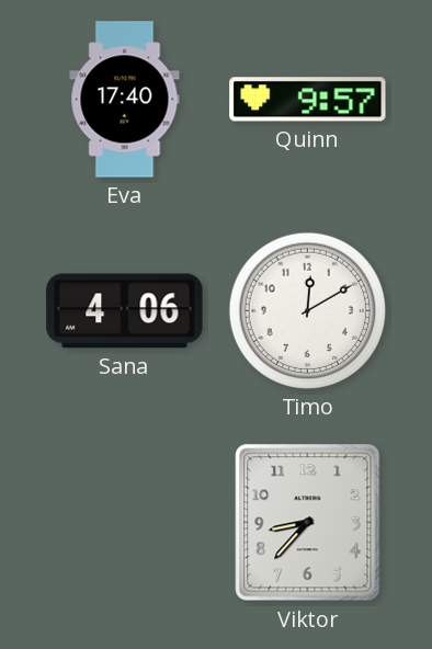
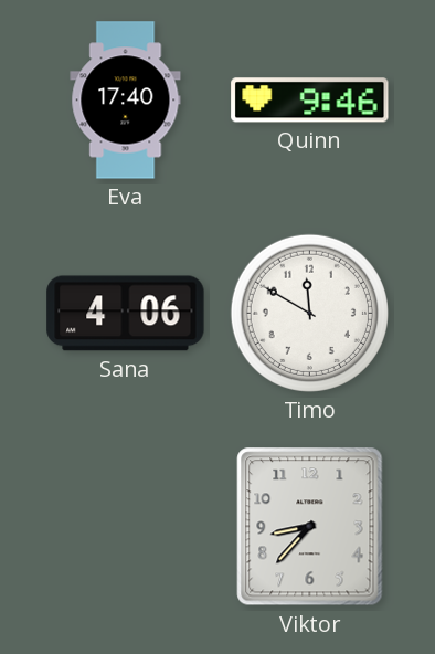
Quinn: 9:57 -> 9:46
Timo: 12:10 -> 11:50
